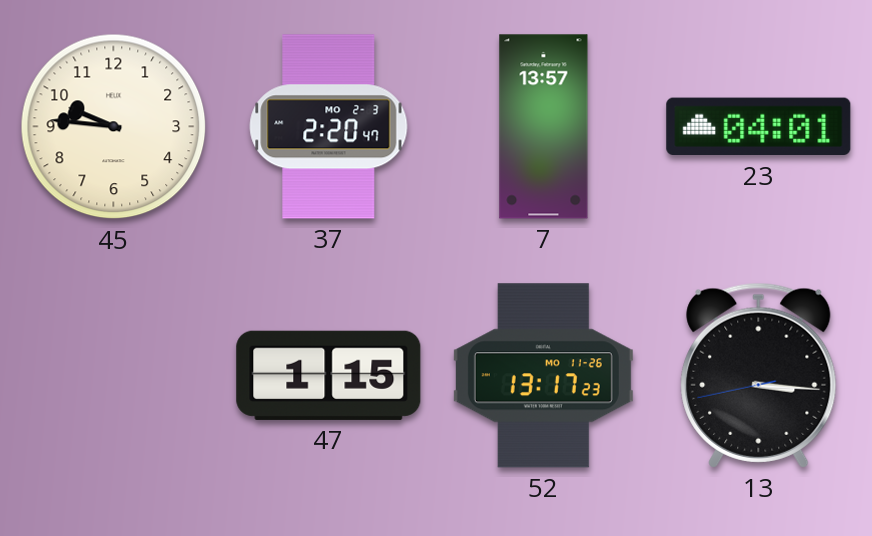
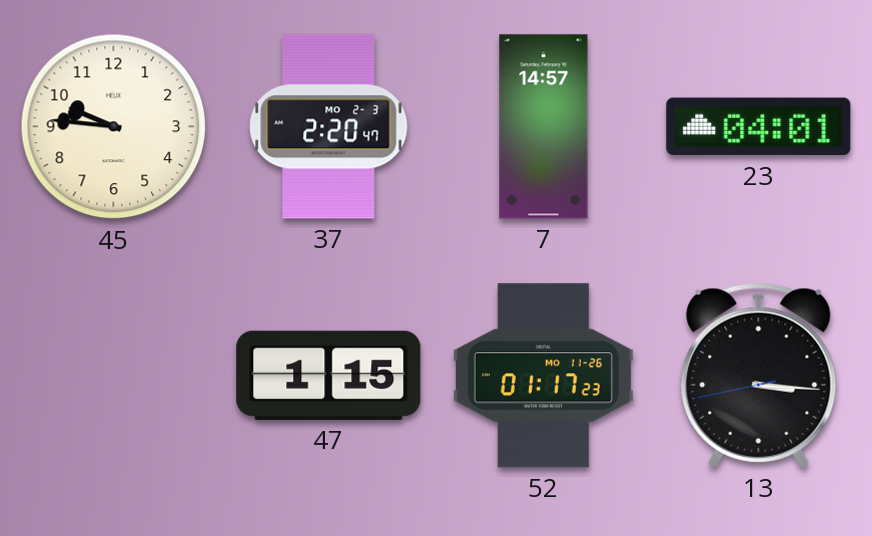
7: 13:57 -> 14:57
52: 13:17 -> 01:17
